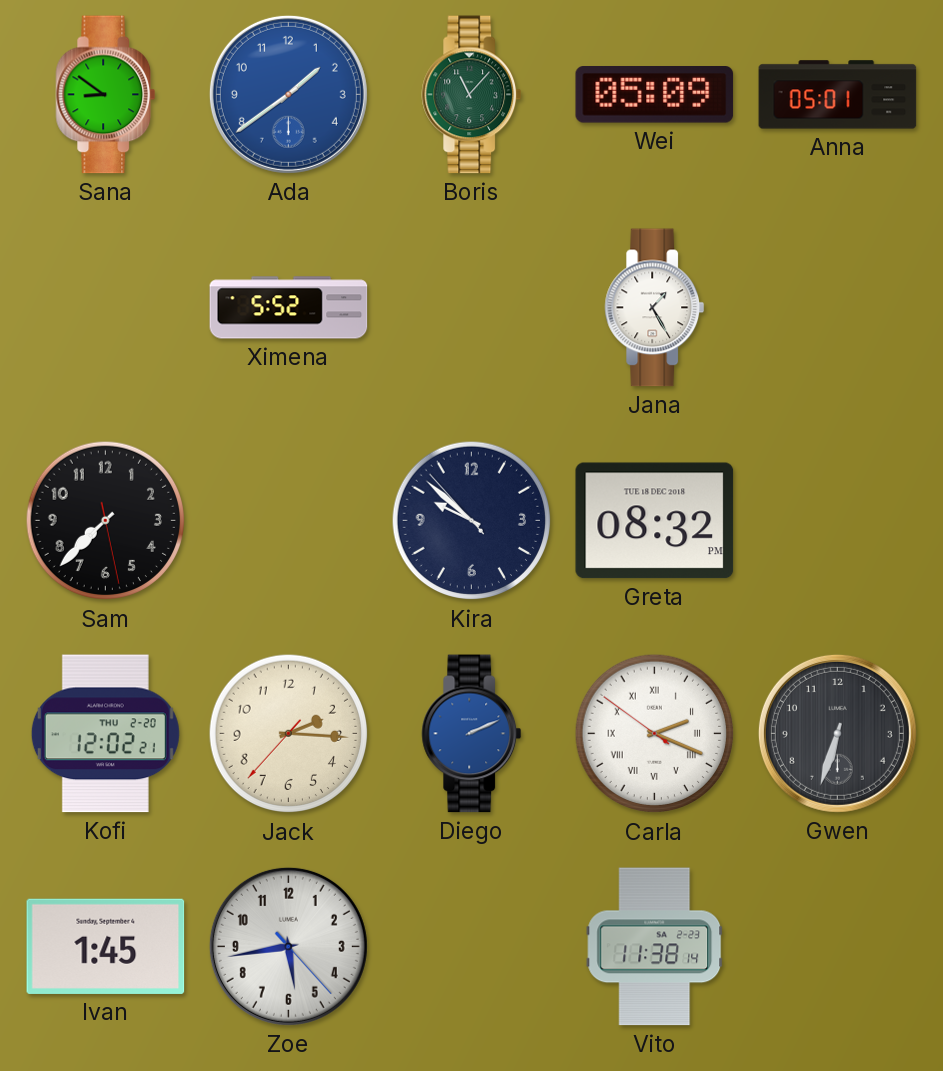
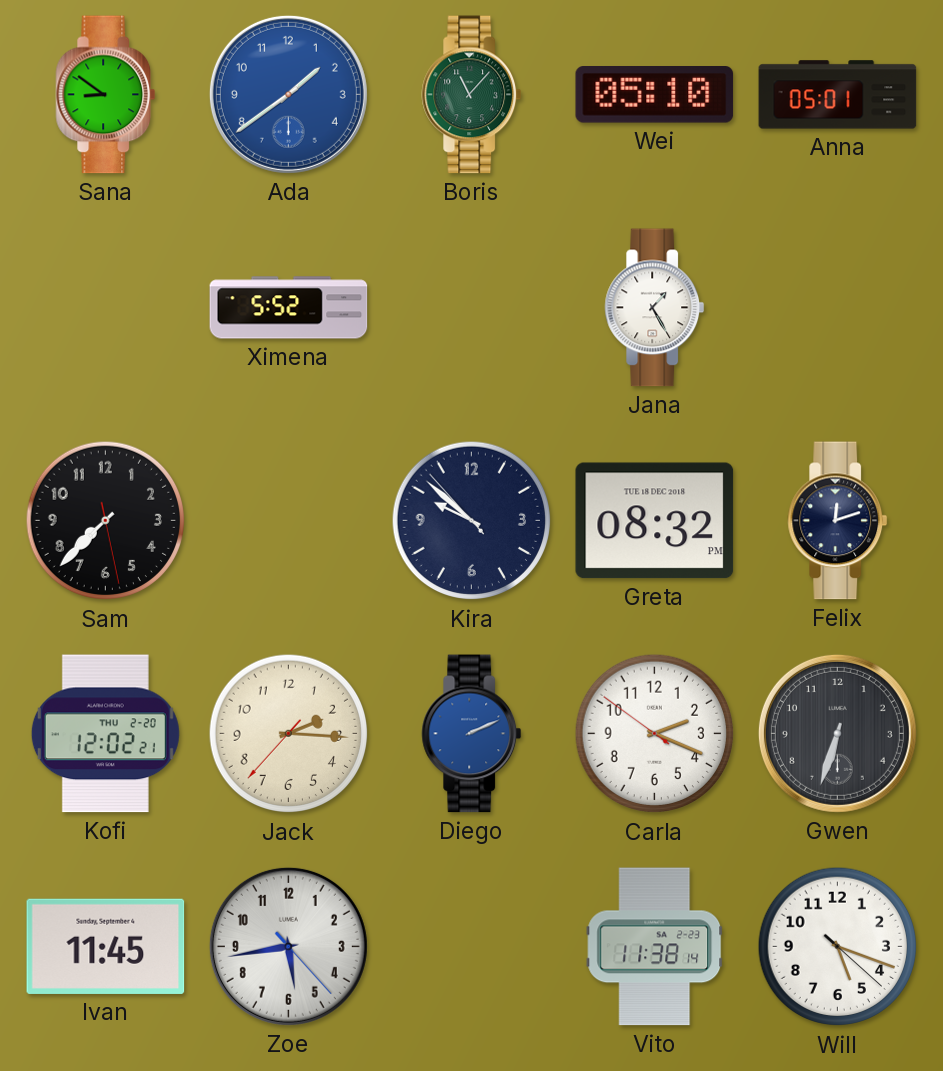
Wei: 05:09 -> 05:10
Felix: none -> 12:12
Carla numerals: Roman -> Arabic
Ivan: 1:45 -> 11:45
Will: none -> 5:18
